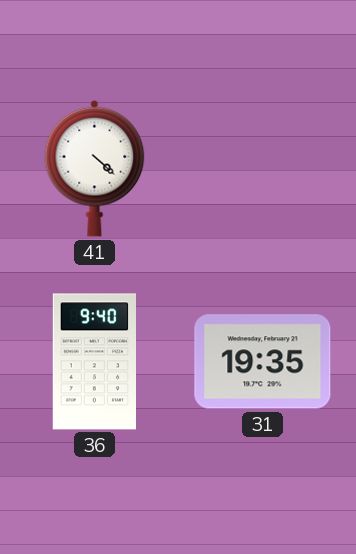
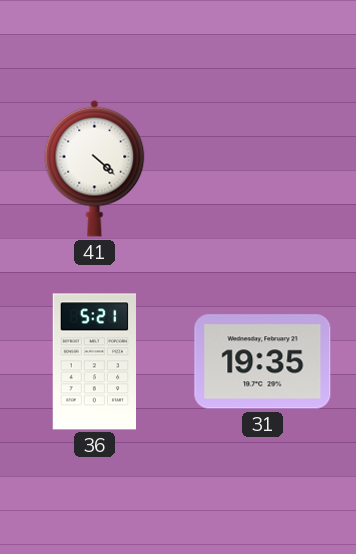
36: 9:40 -> 5:21
